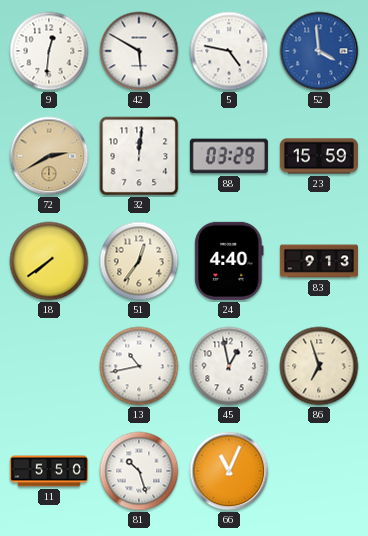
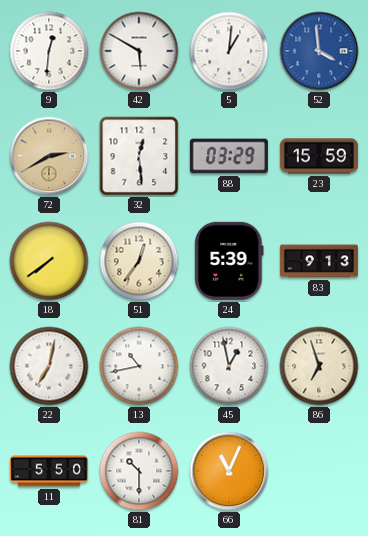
5: 4:47 -> 1:01
32: 12:01 -> 12:29
24: 4:40 -> 5:39
22: none -> 7:02
81: 10:27 -> 10:30
